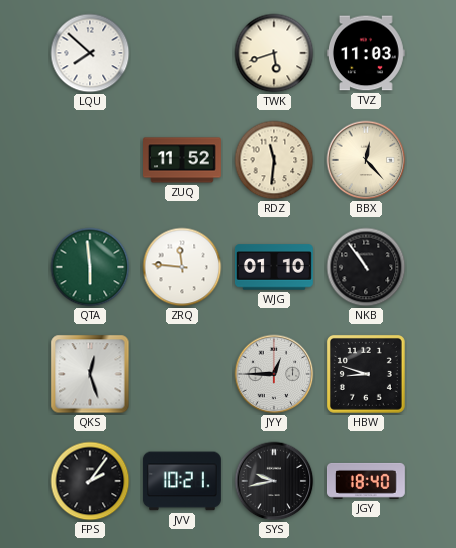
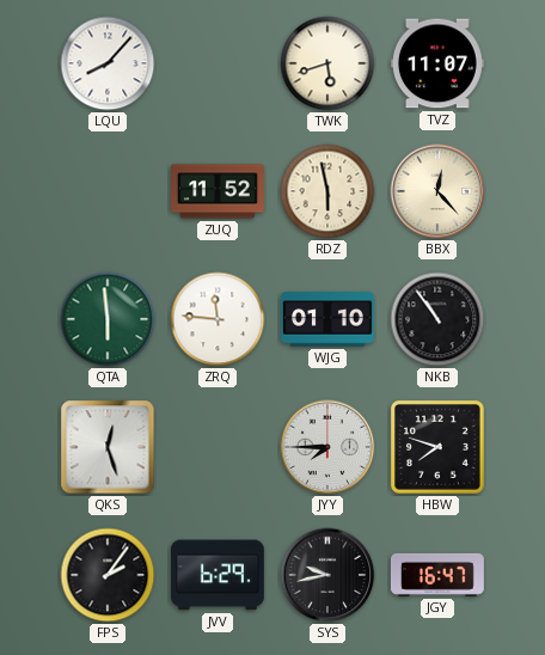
LQU: 7:52 -> 8:07
TVZ: 11:03 -> 11:07
RDZ: 11:31 -> 5:58
JYY: 12:45 -> 7:45
HBW: 8:48 -> 7:48
JVV: 10:21 -> 6:29
JGY: 18:40 -> 16:47
